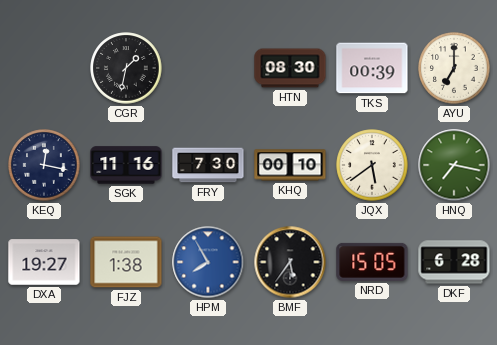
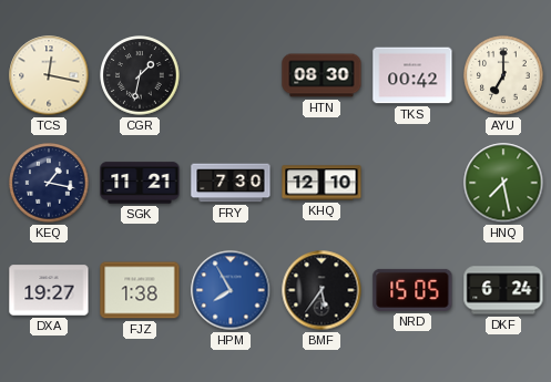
TCS: none -> 12:17
TKS: 00:39 -> 00:42
KEQ: 12:17 -> 1:17
SGK: 11:16 -> 11:21
KHQ: 00:10 -> 12:10
JQX: 5:39 -> none
HNQ: 7:17 -> 7:28
DKF: 6:28 -> 6:24
